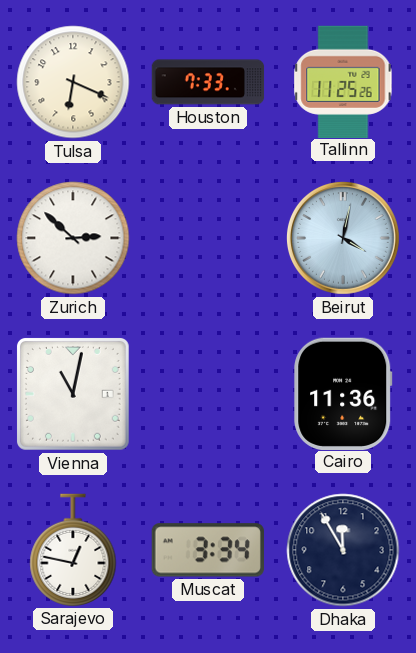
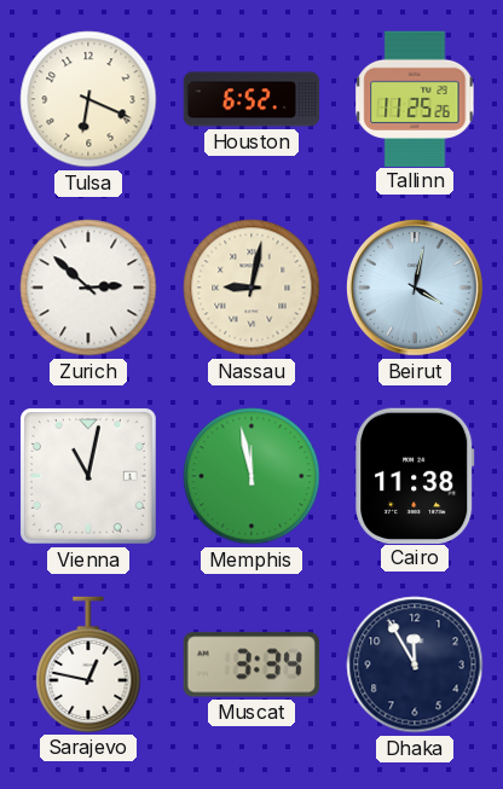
Houston: 7:33 -> 6:52
Nassau: none -> 9:02
Memphis: none -> 11:58
Cairo: 11:36 -> 11:38
